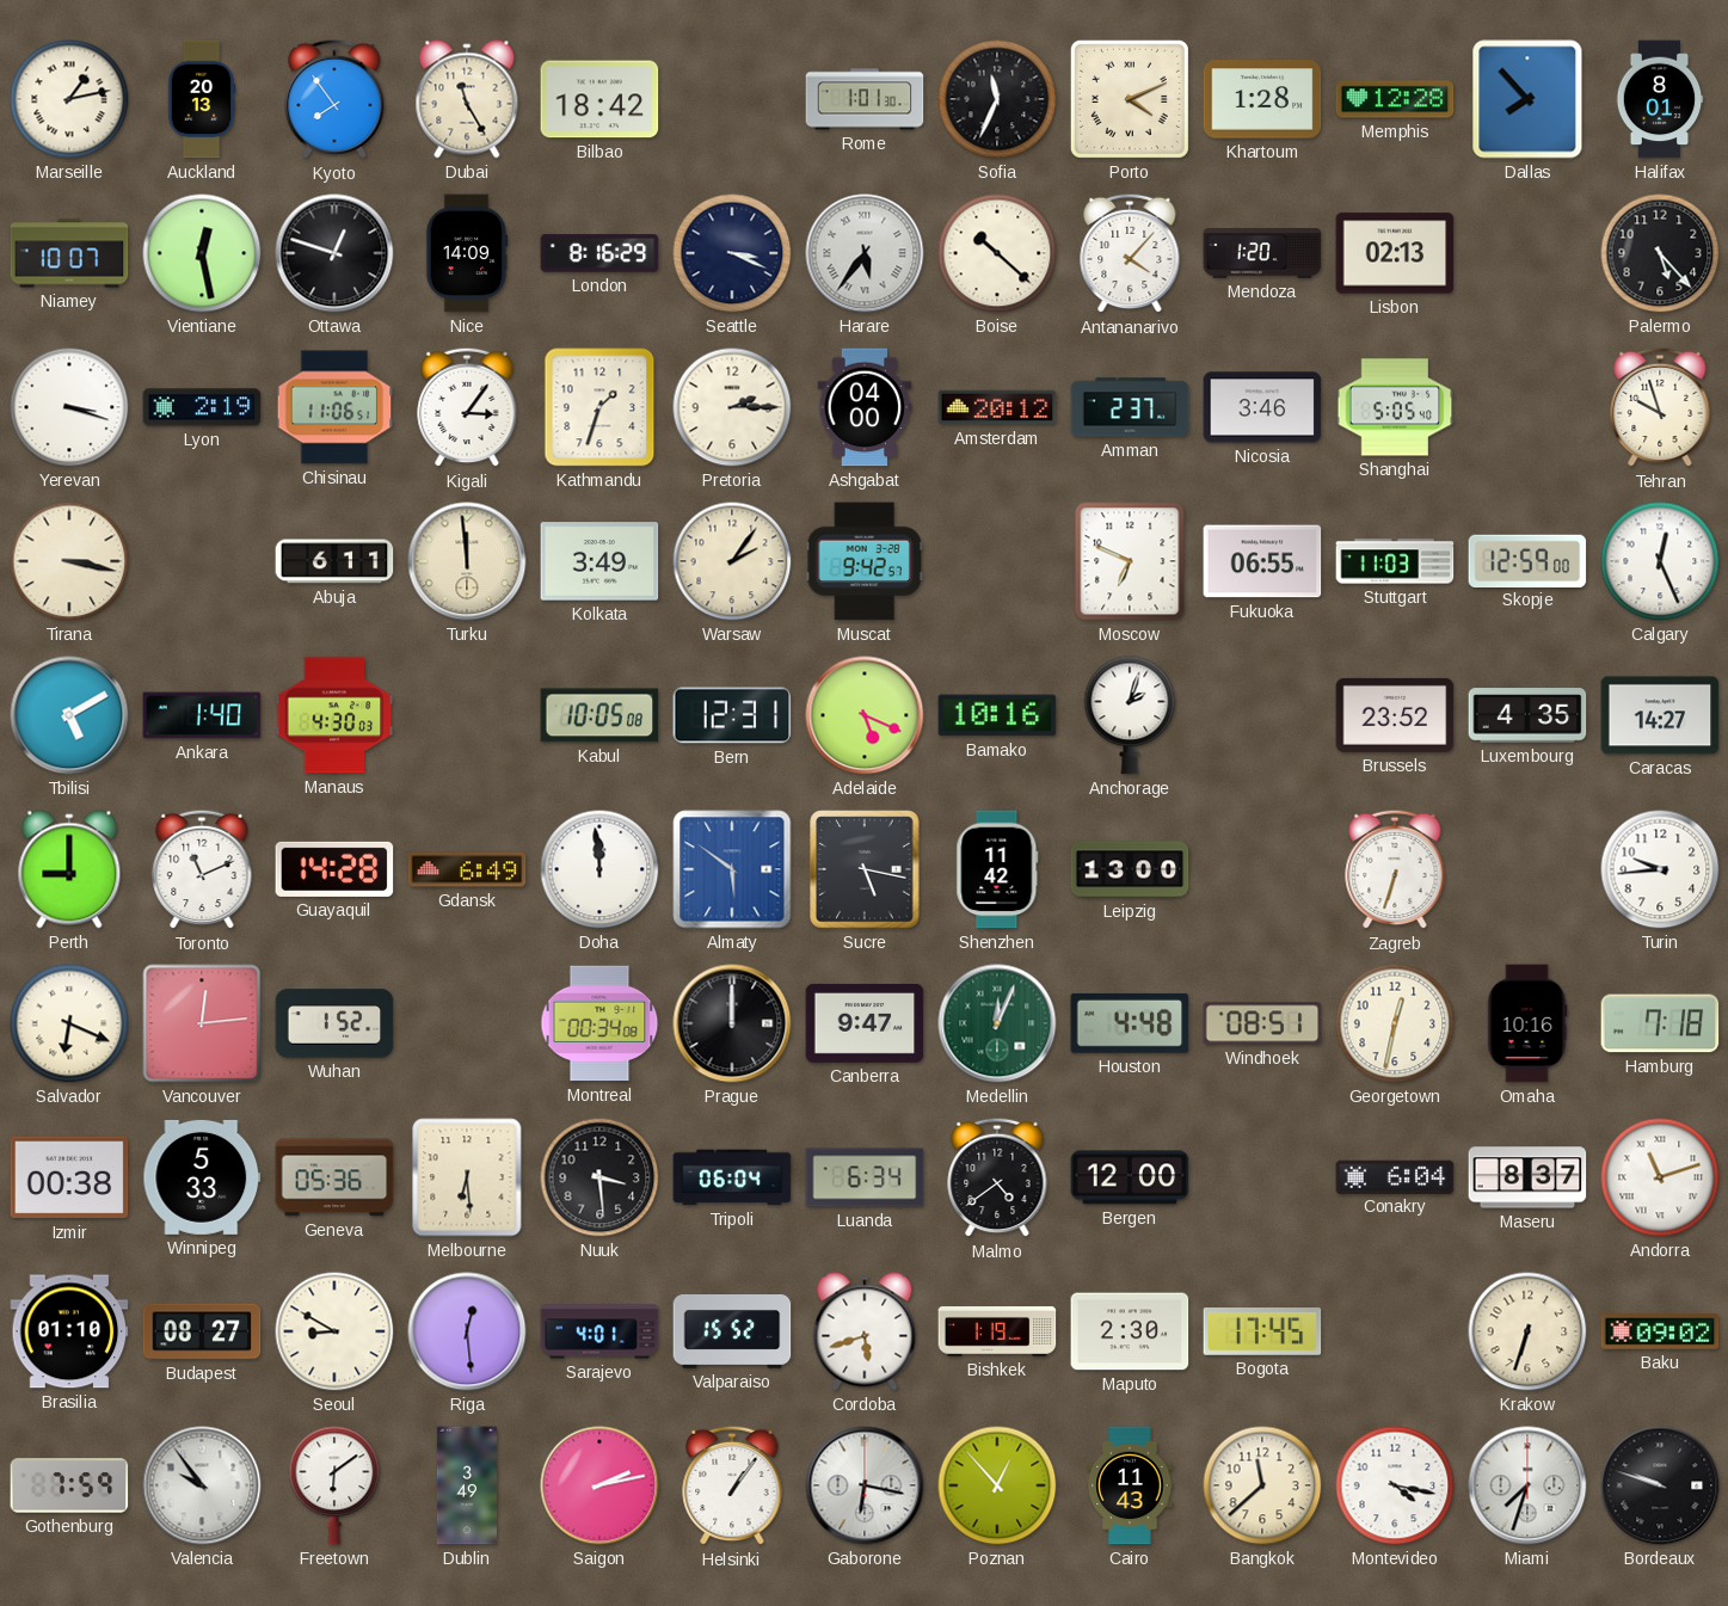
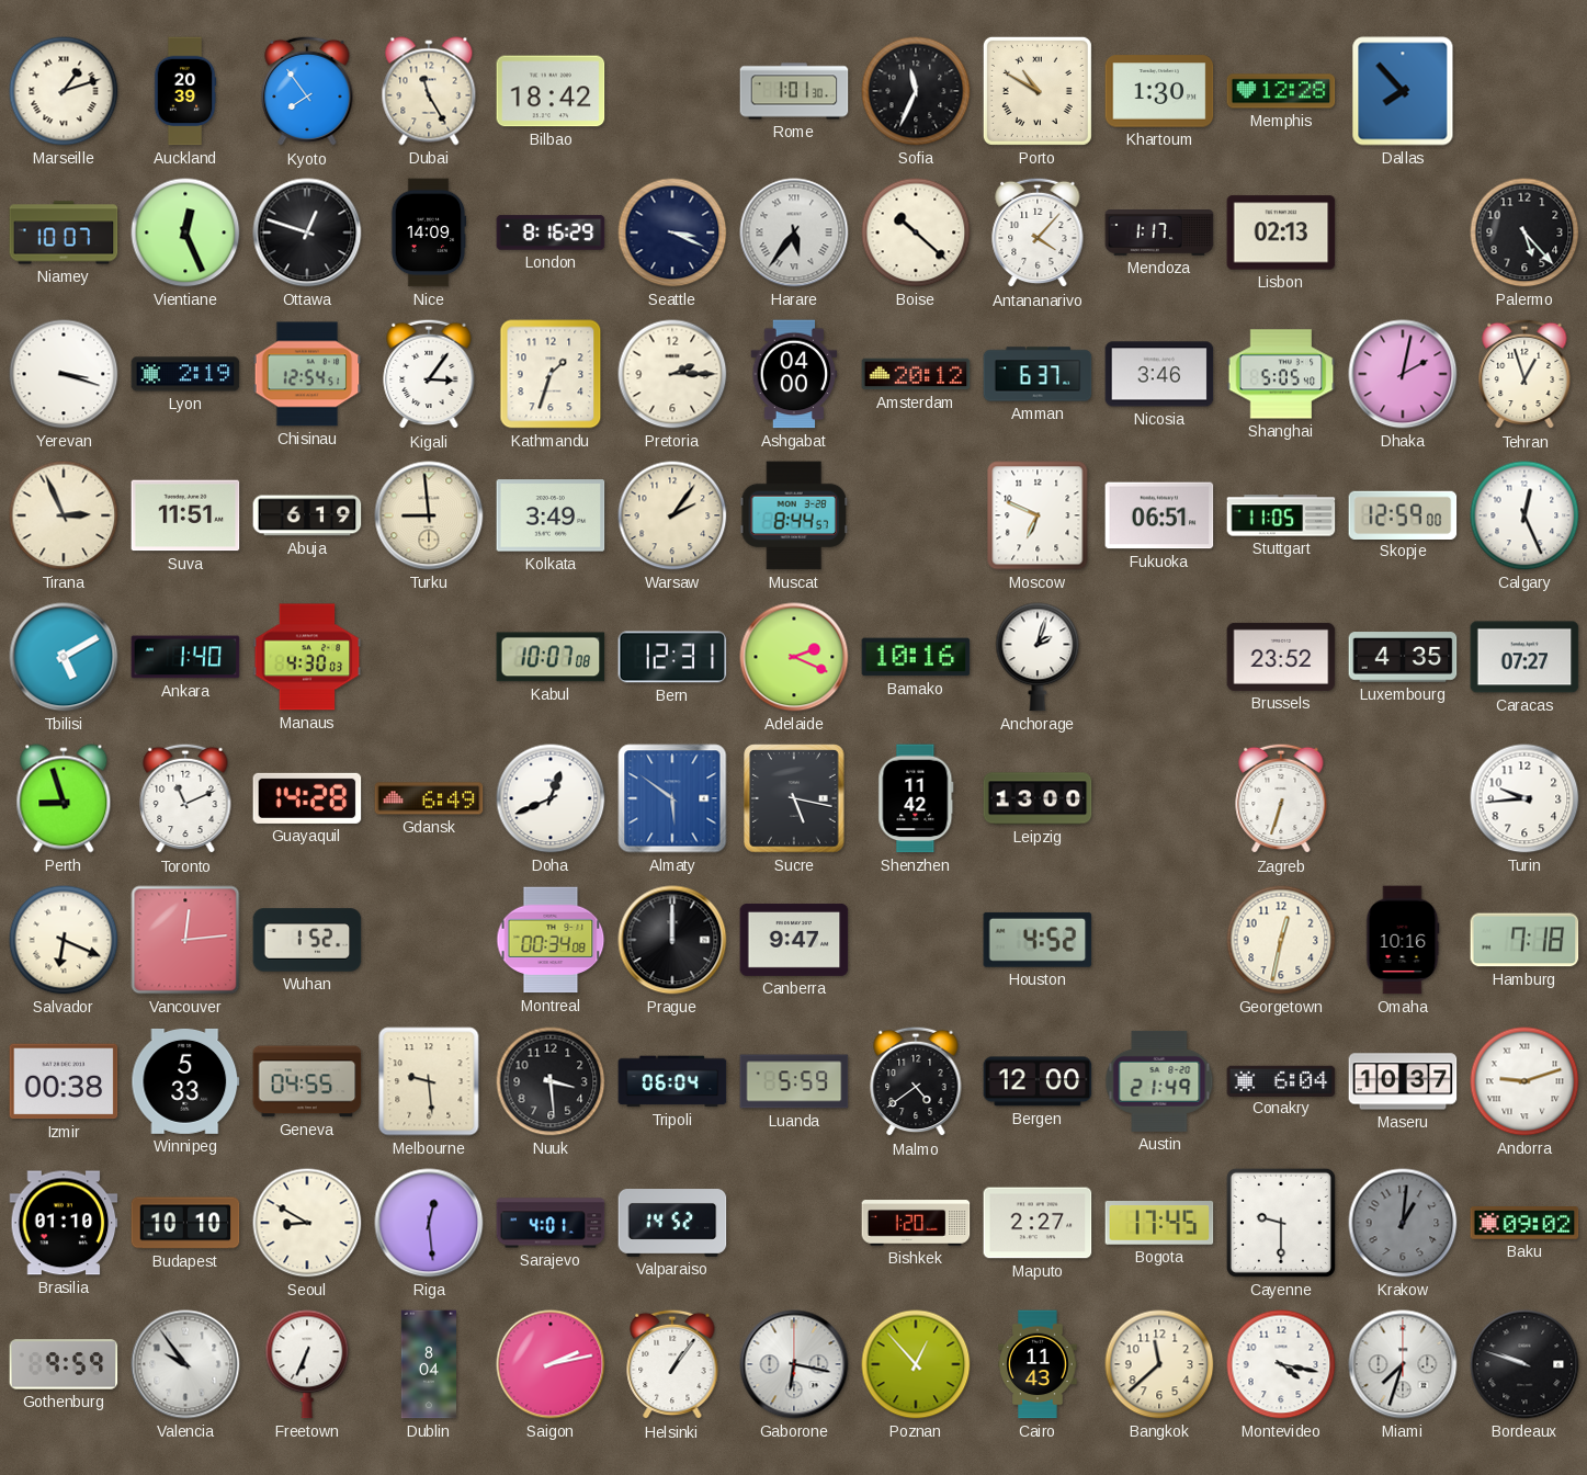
Marseille: 1:13 -> 1:12
Auckland: 20:13 -> 20:39
Porto: 4:11 -> 10:50
Khartoum: 1:28 -> 1:30
Halifax: 8:01 -> none
Vientiane: 12:28 -> 12:26
Mendoza: 1:20 -> 1:17
Chisinau: 11:06 -> 12:54
Amman: 2:37 -> 6:37
Dhaka: none -> 2:02
Tehran: 9:57 -> 12:57
Tirana: 3:17 -> 2:56
Suva: none -> 11:51
Abuja: 6:11 -> 6:19
Turku: 11:59 -> 8:59
Muscat: 9:42 -> 8:44
Fukuoka: 06:55 -> 06:51
Stuttgart: 11:03 -> 11:05
Kabul: 10:05 -> 10:07
Adelaide: 5:19 -> 2:19
Caracas: 14:27 -> 07:27
Perth: 9:00 -> 8:57
Doha: 11:59 -> 12:41
Medellin: 12:04 -> none
Houston: 4:48 -> 4:52
Windhoek: 08:51 -> none
Geneva: 05:36 -> 04:55
Melbourne: 6:29 -> 9:29
Luanda: 6:34 -> 5:59
Austin: none -> 21:49
Maseru: 8:37 -> 10:37
Andorra: 11:12 -> 9:12
Budapest: 08:27 -> 10:10
Valparaiso: 15:52 -> 14:52
Cordoba: 5:42 -> none
Bishkek: 1:19 -> 1:20
Maputo: 2:30 -> 2:27
Cayenne: none -> 9:30
Krakow: 6:33 -> 1:01
Krakow dial: cream -> grey
Gothenburg: 7:59 -> 9:59
Freetown: 6:09 -> 6:34
Dublin: 3:49 -> 8:04
